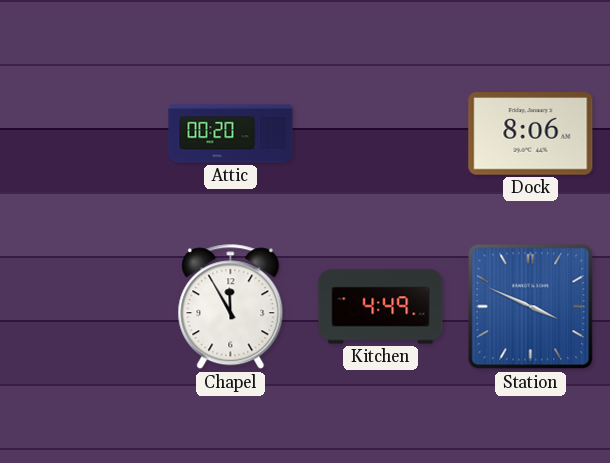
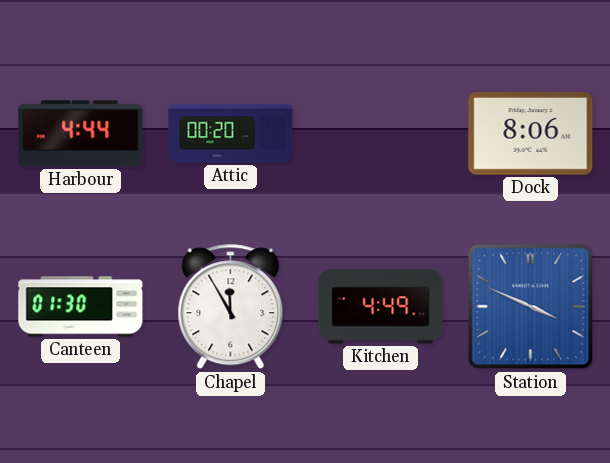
Harbour: none -> 4:44
Canteen: none -> 01:30
